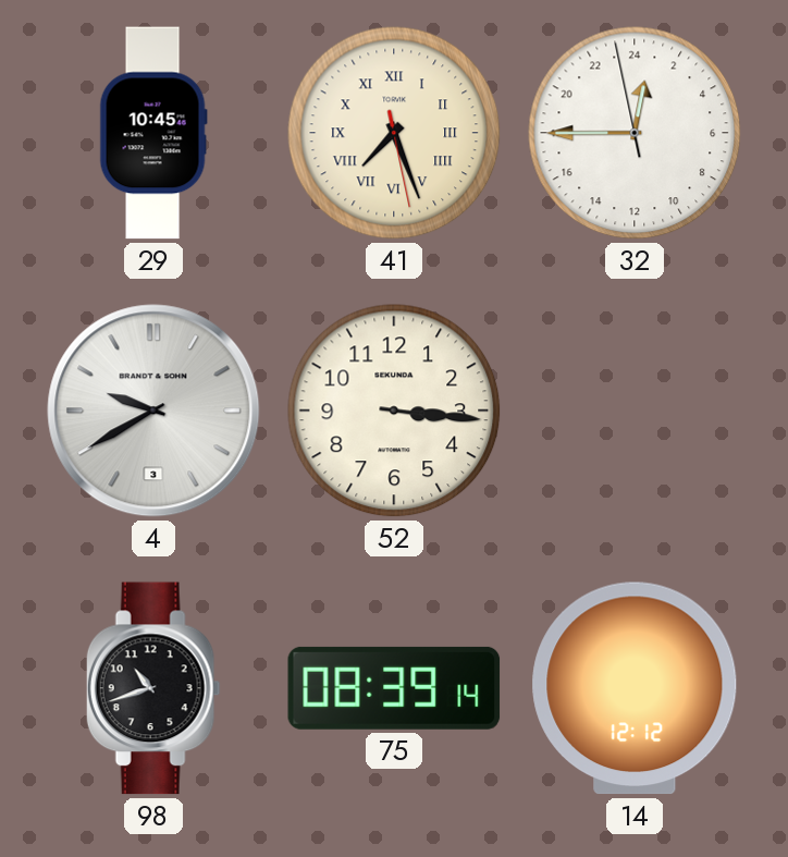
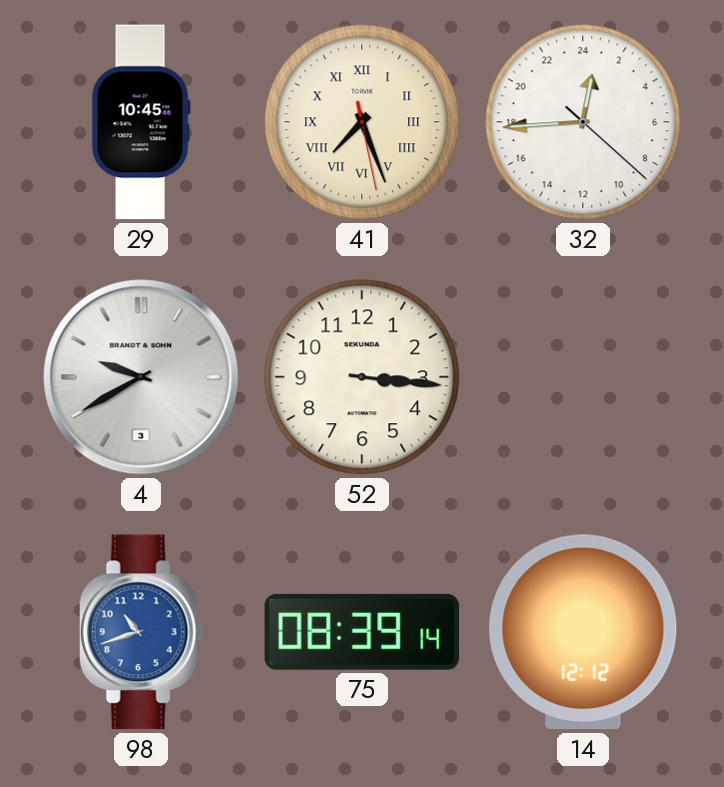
32: 0:44:58 -> 0:44:22
98 dial: black -> blue
